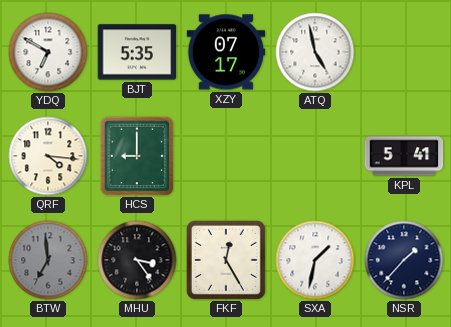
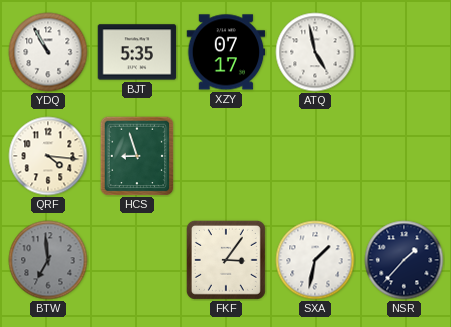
YDQ: 6:50 -> 10:55
HCS: 9:00 -> 8:57
KPL: 5:41 -> none
MHU: 3:24 -> none
FKF: 12:25 -> 3:06
